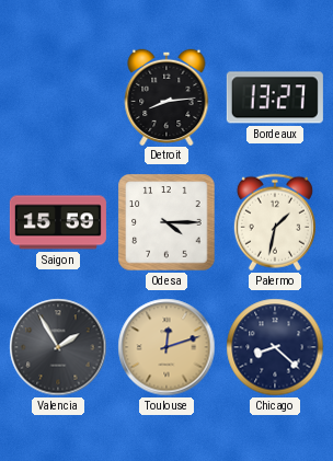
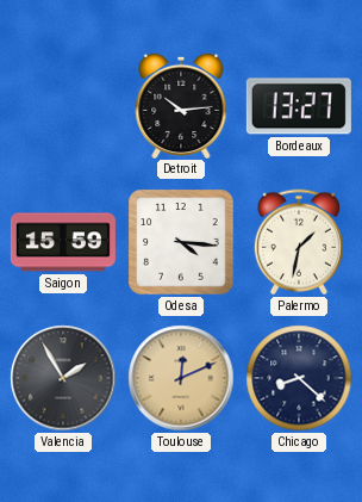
Detroit: 8:14 -> 10:14
Odesa: 4:15 -> 4:16
Toulouse: 12:12 -> 12:11
